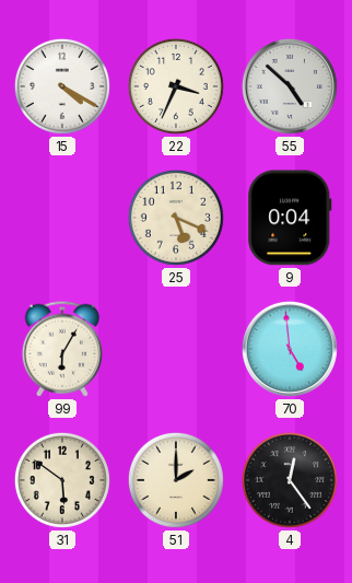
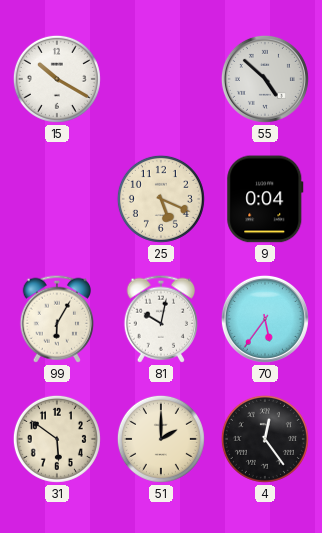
15: 4:20 -> 10:20
22: 3:34 -> none
81: none -> 10:02
70: 4:59 -> 5:36
